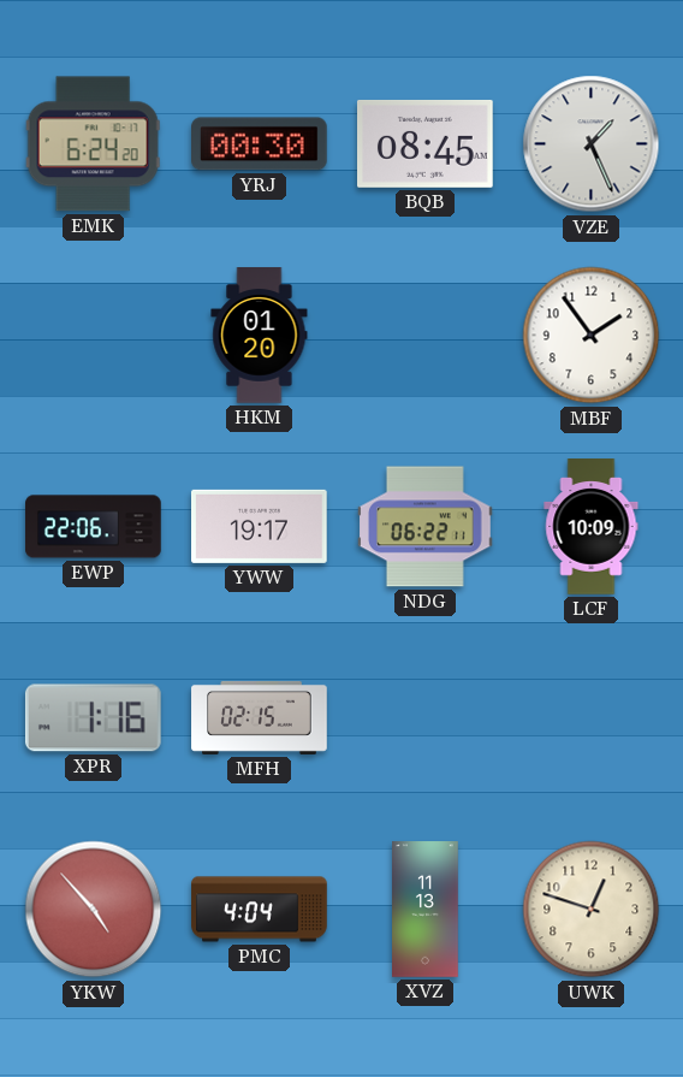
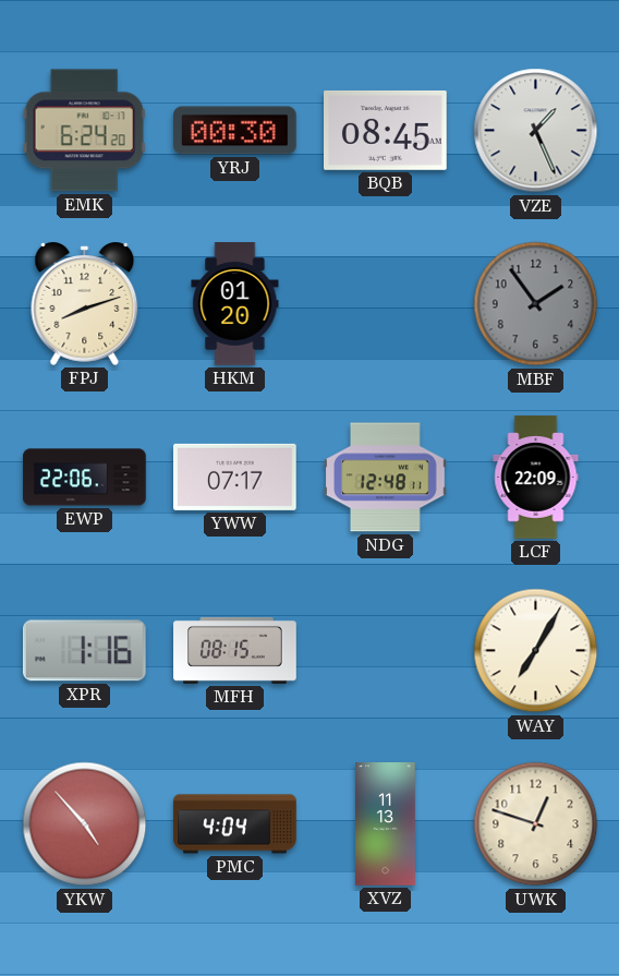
FPJ: none -> 8:12
MBF dial: white -> grey
YWW: 19:17 -> 07:17
NDG: 06:22 -> 12:48
LCF: 10:09 -> 22:09
MFH: 02:15 -> 08:15
WAY: none -> 7:05
